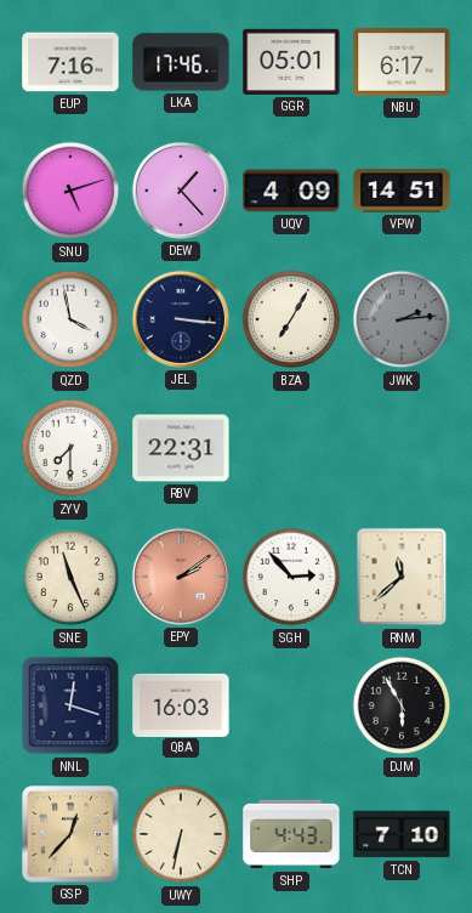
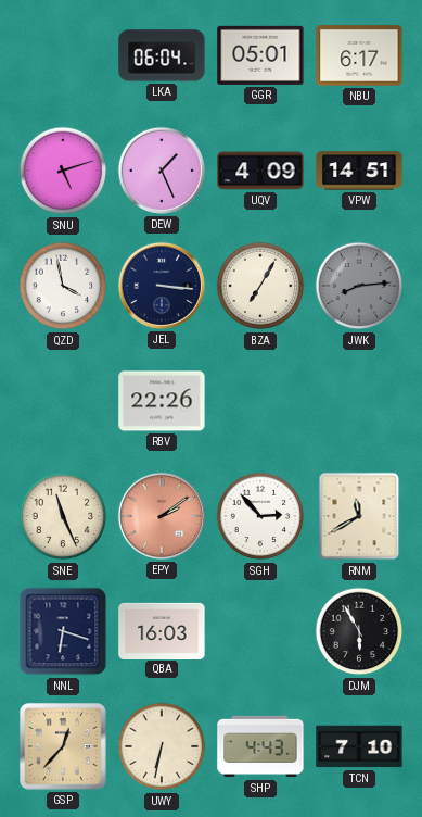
EUP: 7:16 -> none
LKA: 17:46 -> 06:04
DEW: 1:23 -> 1:26
JWK: 2:14 -> 8:14
ZYV: 7:30 -> none
RBV: 22:31 -> 22:26
RNM: 11:38 -> 11:40
NNL: 12:18 -> 6:18
